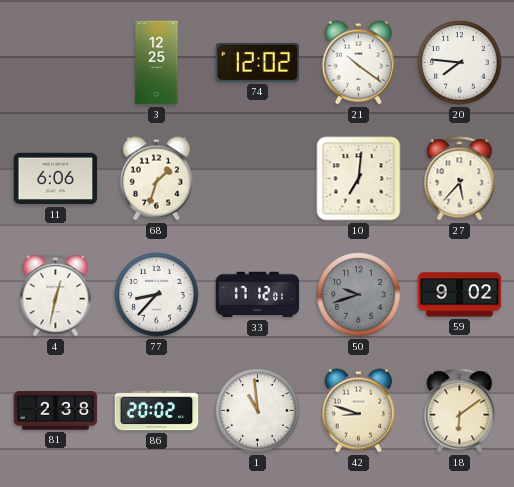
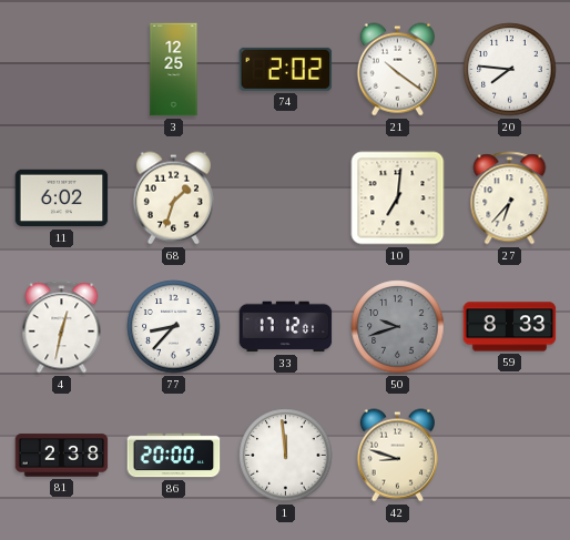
74: 12:02 -> 2:02
11: 6:06 -> 6:02
27: 5:37 -> 6:37
59: 9:02 -> 8:33
86: 20:02 -> 20:00
1: 10:59 -> 11:59
18: 6:09 -> none
